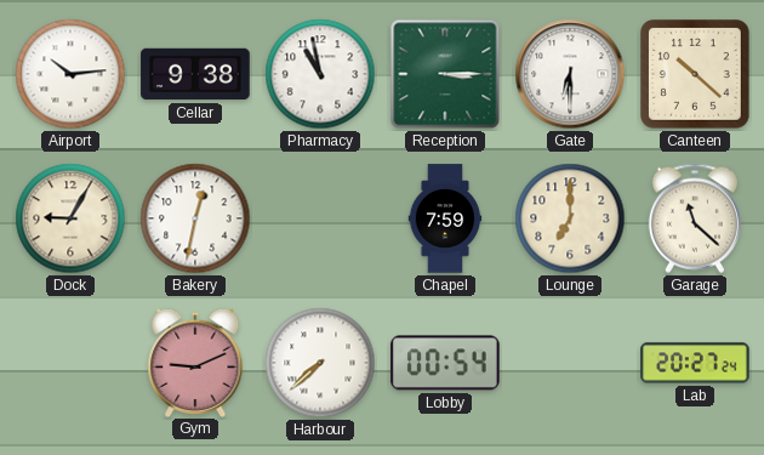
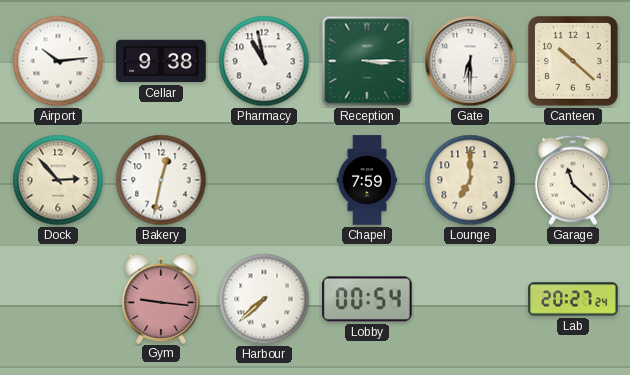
Dock: 9:05 -> 2:53
Gym: 9:11 -> 9:16
